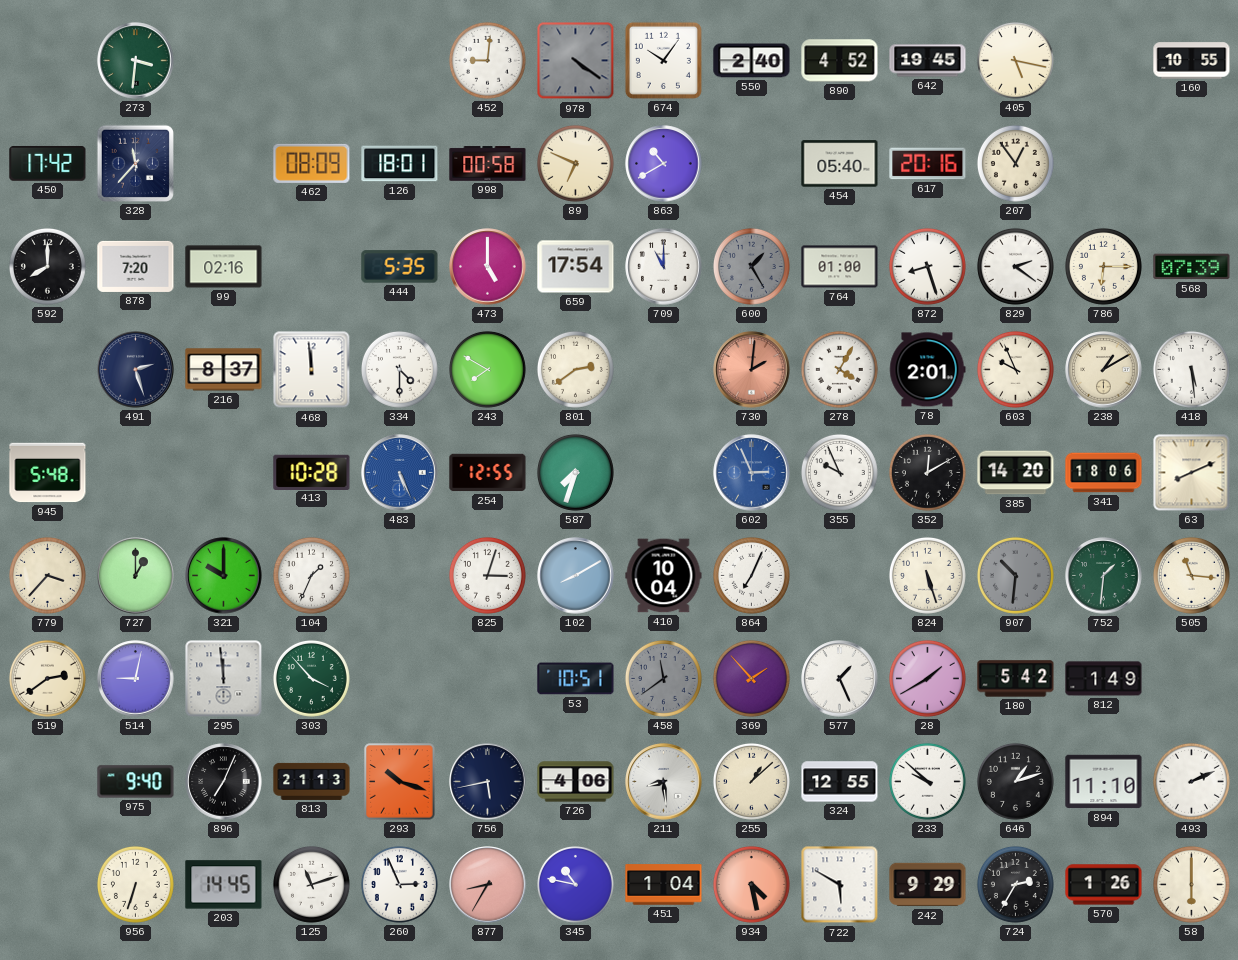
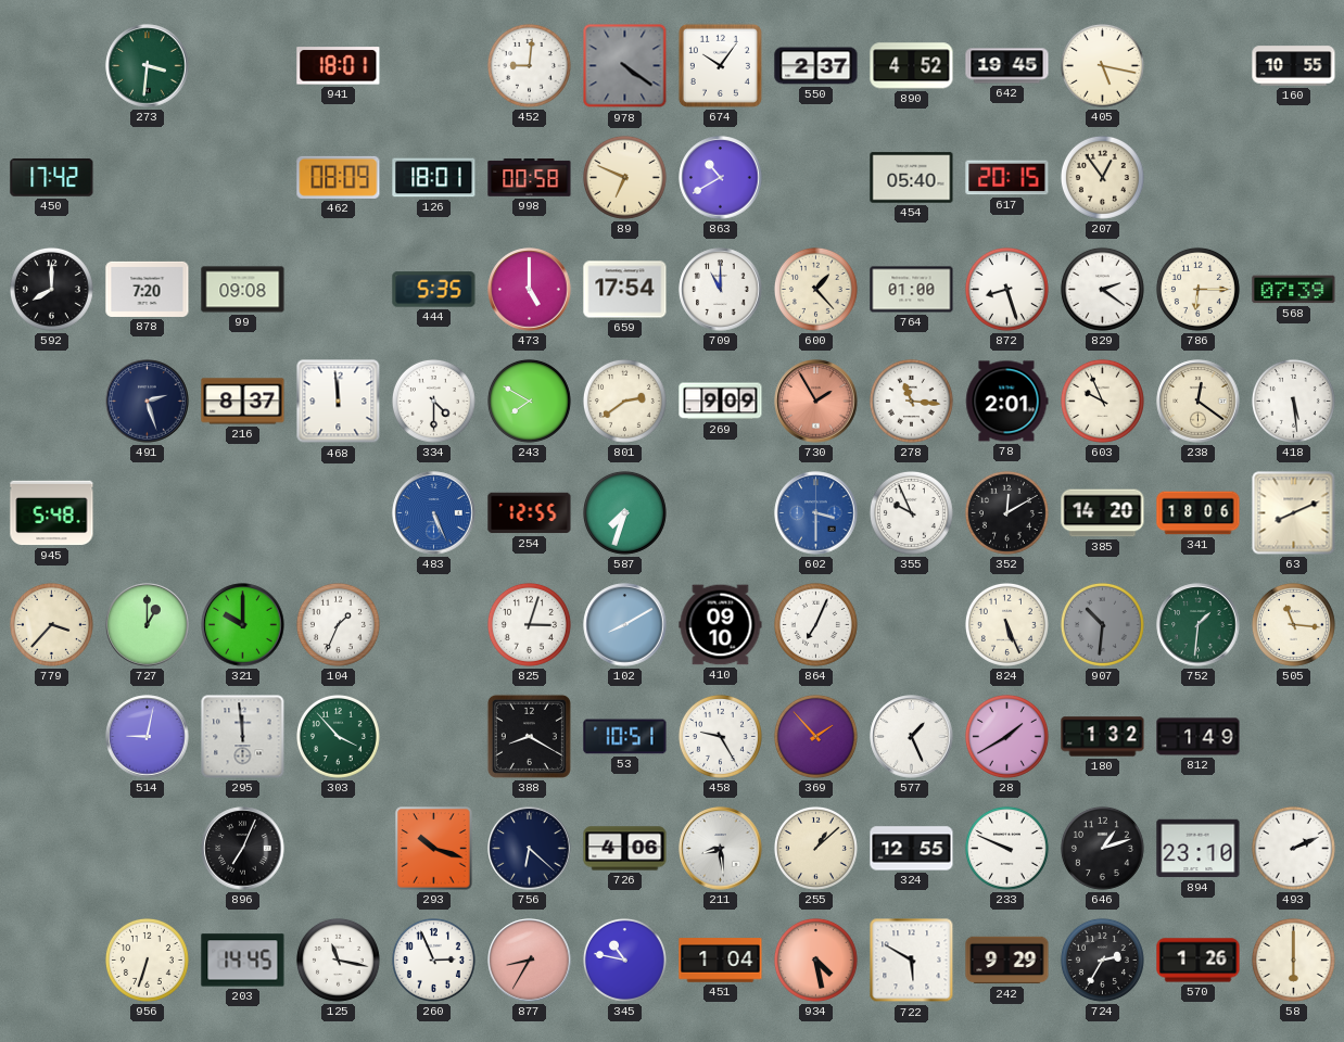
941: none -> 18:01
550: 2:40 -> 2:37
328: 11:37 -> none
617: 20:16 -> 20:15
99: 02:16 -> 09:08
600: 1:25 -> 1:23
600 dial: grey -> cream
269: none -> 9:09
730: 2:01 -> 1:55
278: 4:05 -> 11:16
238: 1:10 -> 12:21
413: 10:28 -> none
602: 2:56 -> 3:30
410: 10:04 -> 09:10
824: 5:27 -> 5:26
519: 2:39 -> none
388: none -> 8:20
458: 11:39 -> 9:25
458 dial: grey -> white
180: 5:42 -> 1:32
975: 9:40 -> none
813: 21:13 -> none
756: 5:43 -> 6:22
233: 9:52 -> 9:49
894: 11:10 -> 23:10
125: 11:12 -> 11:17
